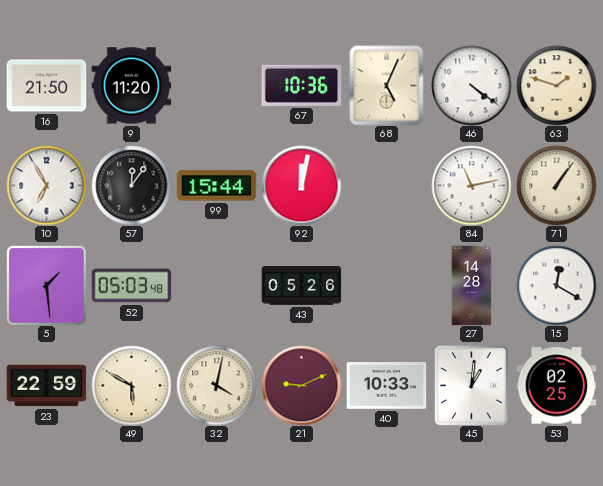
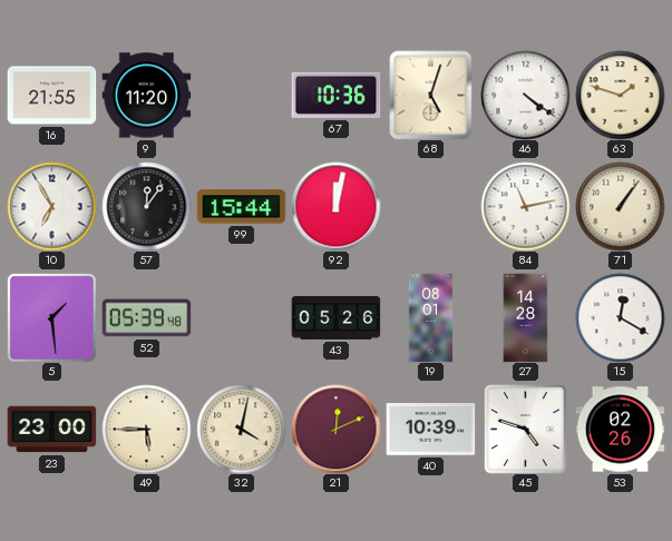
16: 21:50 -> 21:55
68: 5:04 -> 5:03
52: 05:03 -> 05:39
19: none -> 08:01
23: 22:59 -> 23:00
49: 5:50 -> 5:45
21: 9:11 -> 12:11
40: 10:33 -> 10:39
45: 1:01 -> 4:48
53: 02:25 -> 02:26
